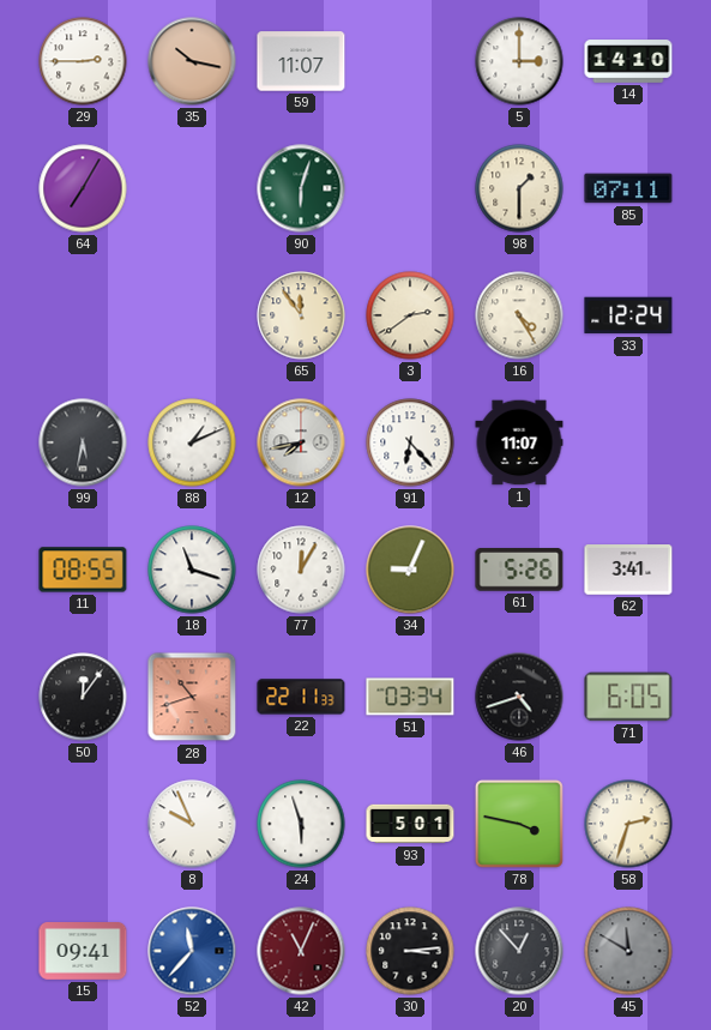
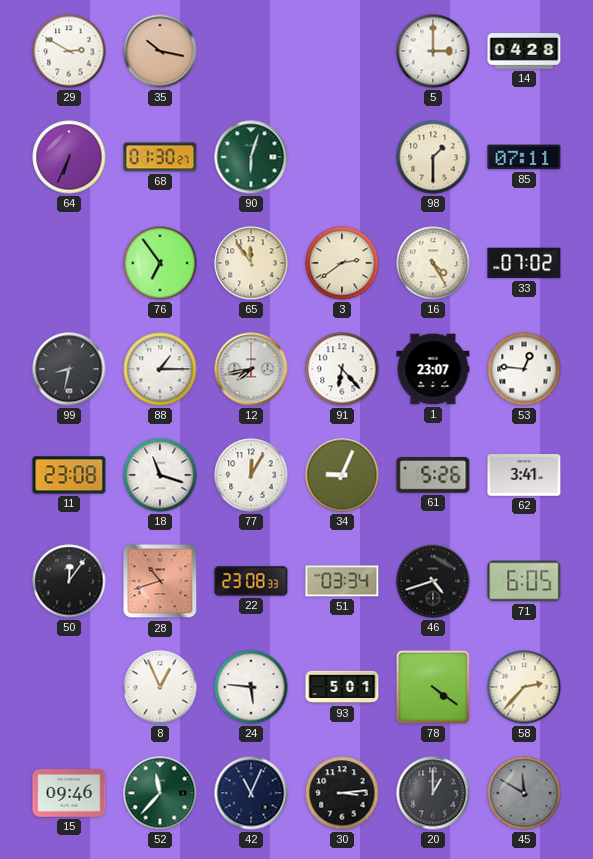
29: 2:45 -> 2:50
59: 11:07 -> none
14: 14:10 -> 04:28
64: 7:05 -> 6:34
68: none -> 01:30
76: none -> 6:54
33: 12:24 -> 07:02
99: 5:32 -> 8:32
88: 1:11 -> 1:15
1: 11:07 -> 23:07
53: none -> 12:46
11: 08:55 -> 23:08
22: 22:11 -> 23:08
8: 9:56 -> 12:56
24: 5:57 -> 5:46
78: 3:47 -> 4:21
58: 2:33 -> 2:37
15: 09:41 -> 09:46
52 dial: blue -> green
42 dial: burgundy -> navy
20: 12:53 -> 1:00
